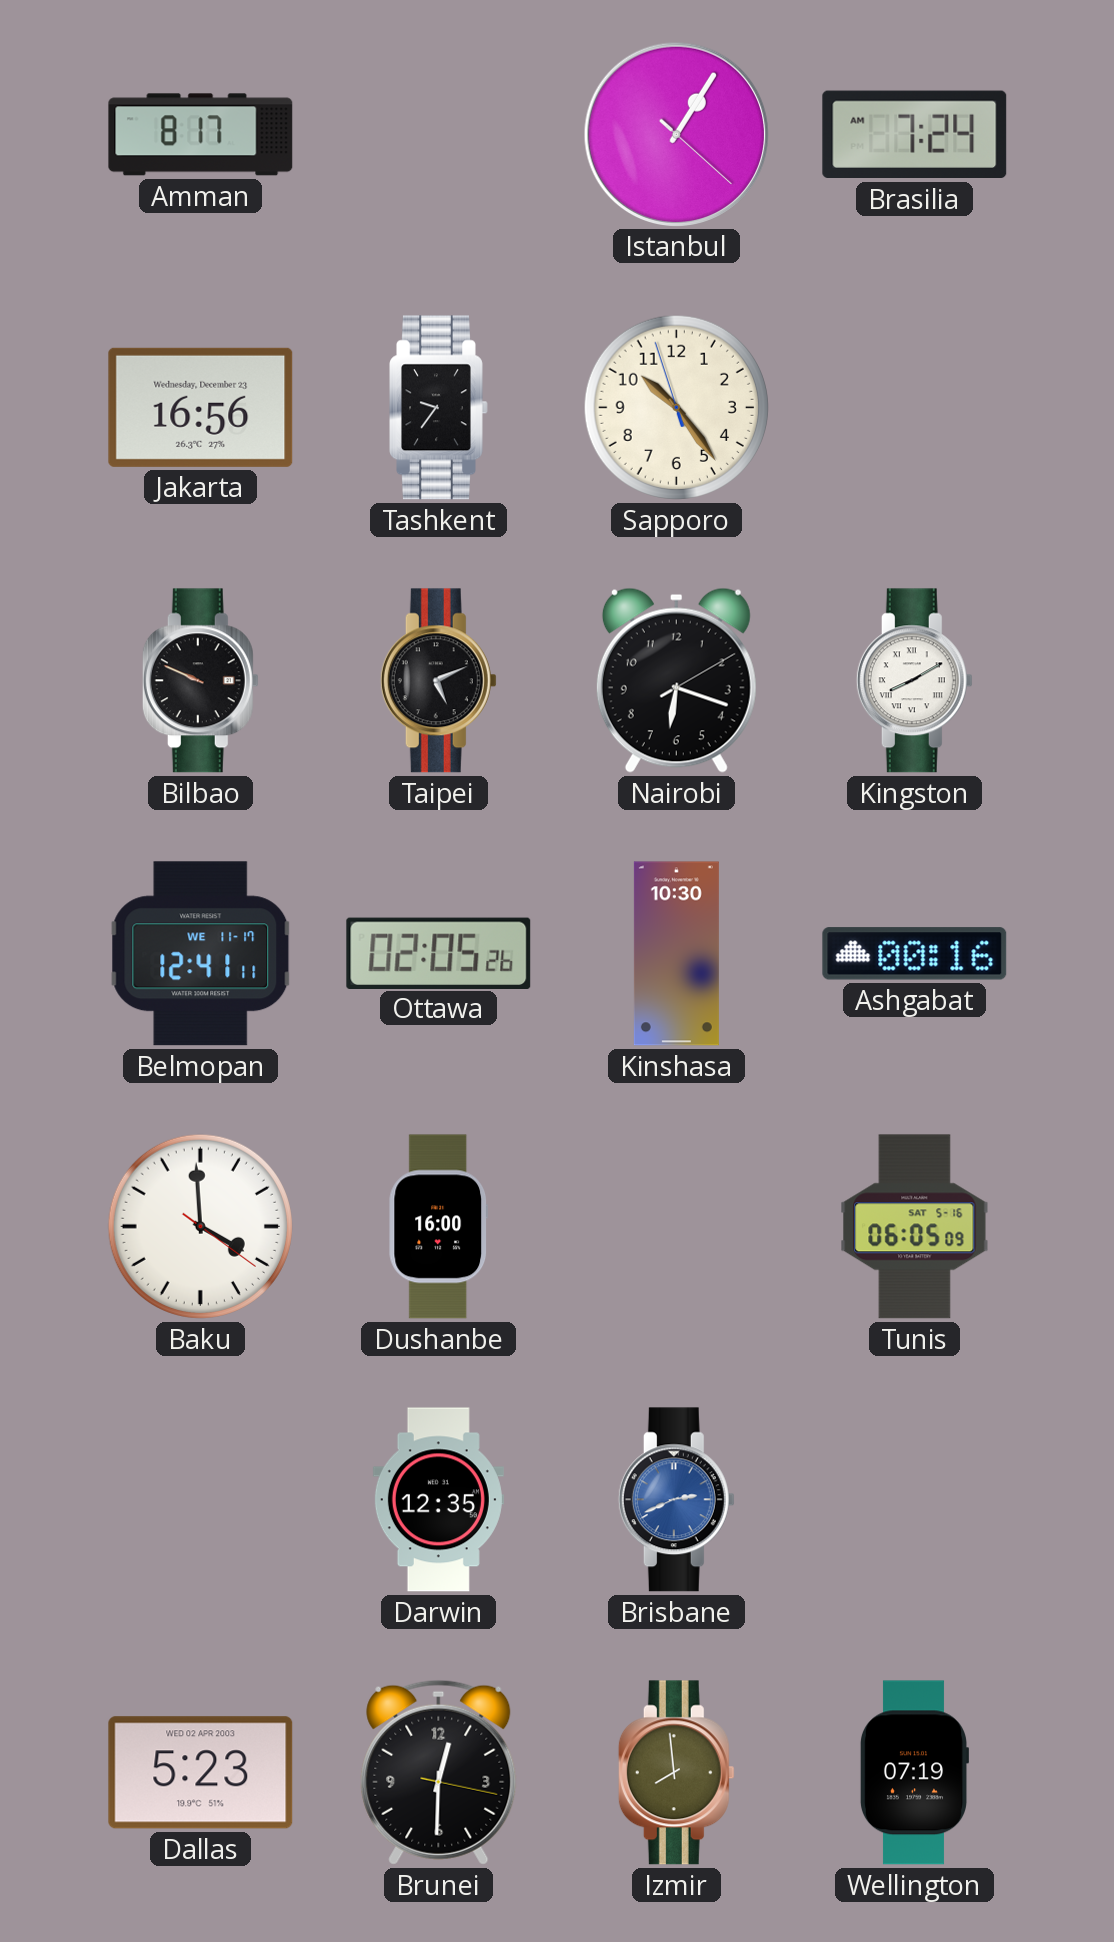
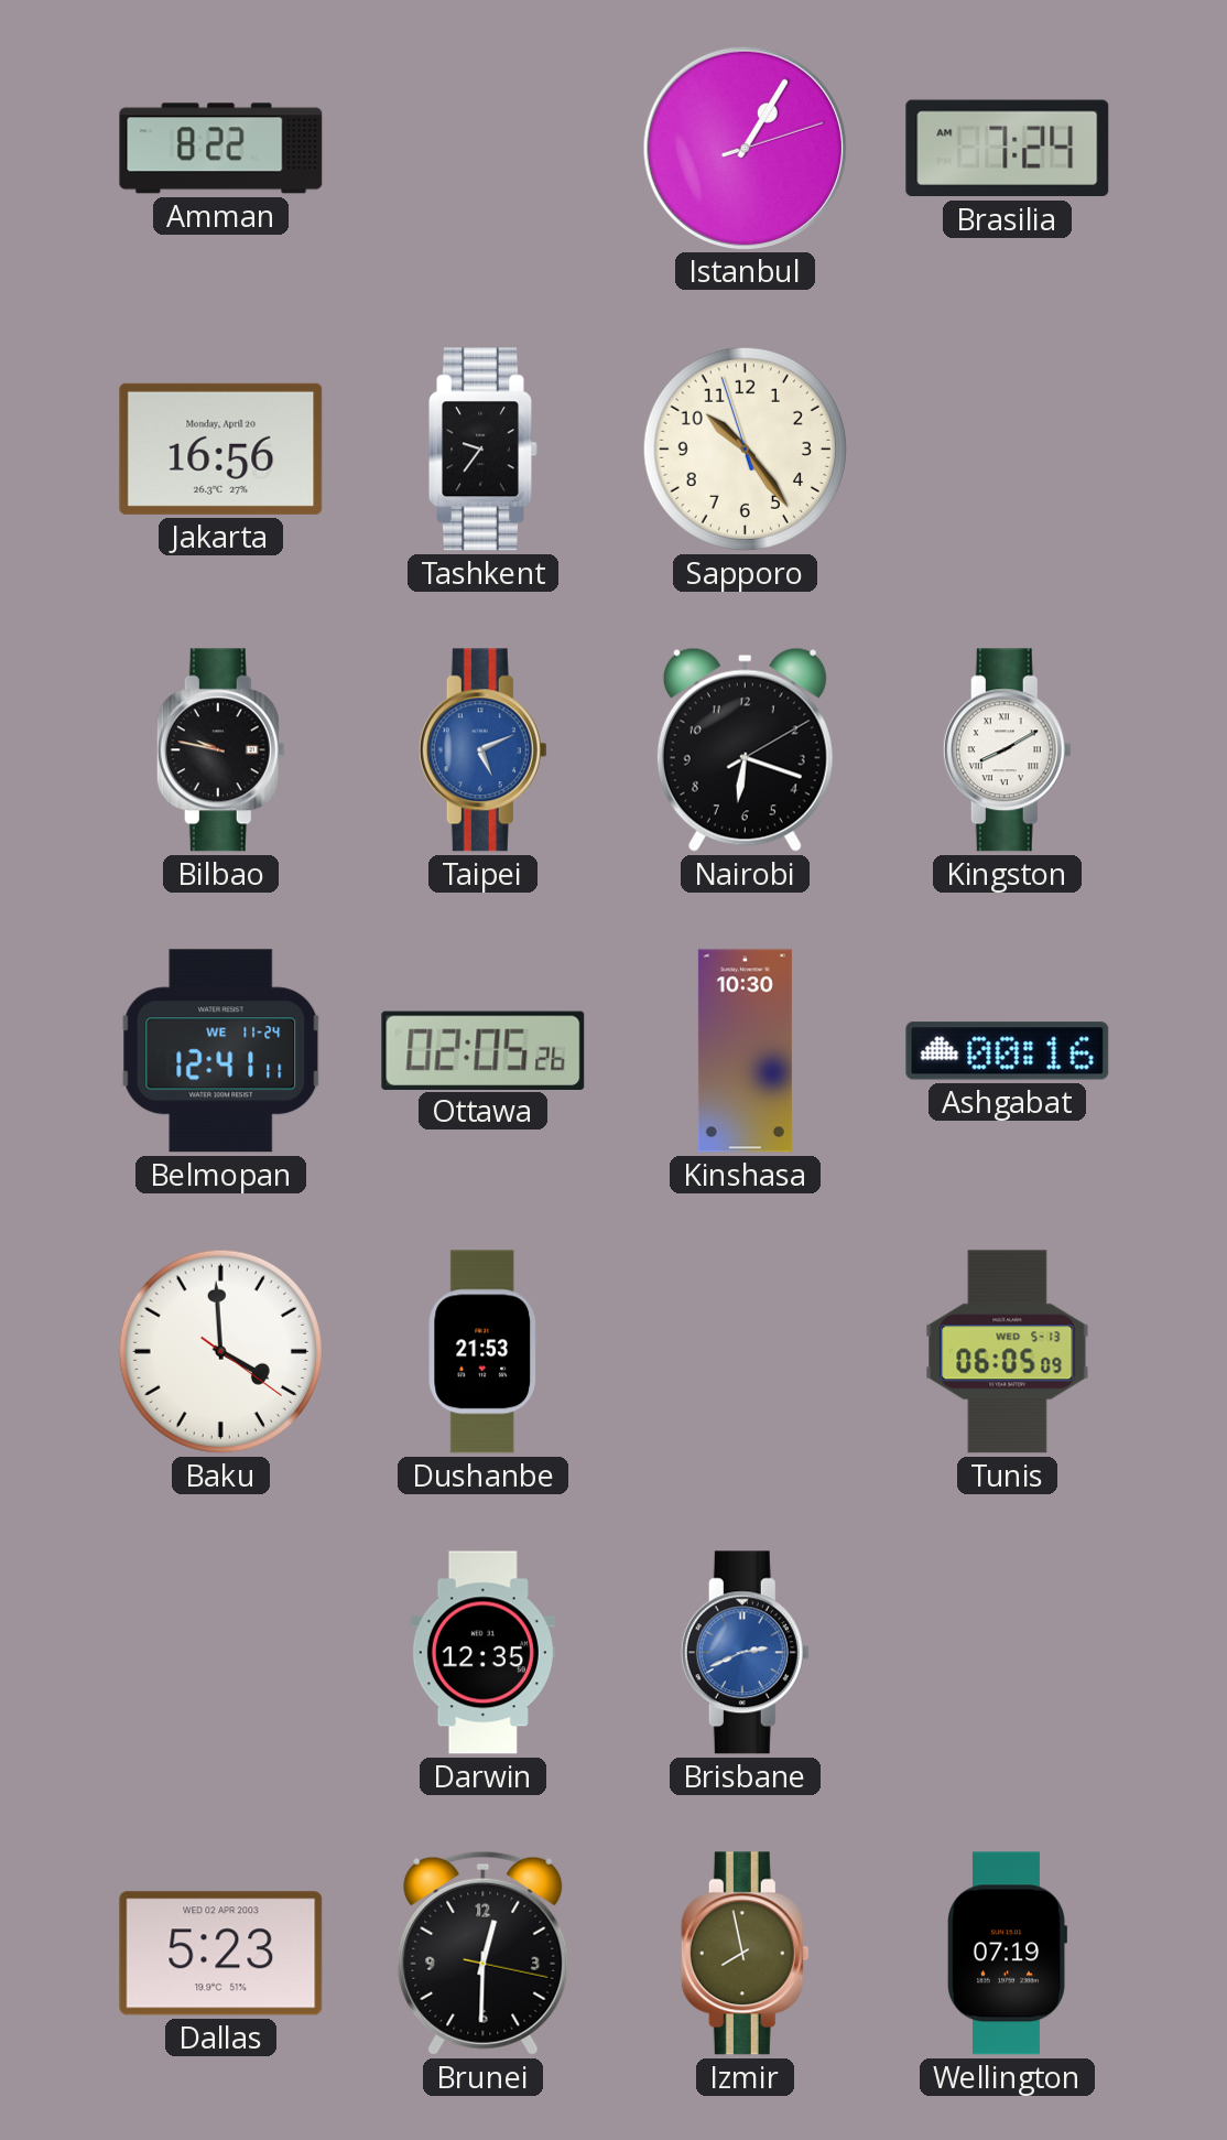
Amman: 8:17 -> 8:22
Istanbul: 1:05:22 -> 1:05:12
Jakarta date: Wednesday, December 23 -> Monday, April 20
Bilbao: 9:49 -> 9:47
Taipei dial: black -> blue
Belmopan date: WE 11-17 -> WE 11-24
Dushanbe: 16:00 -> 21:53
Tunis date: SAT 5-16 -> WED 5-13
Izmir: 7:59 -> 7:58
